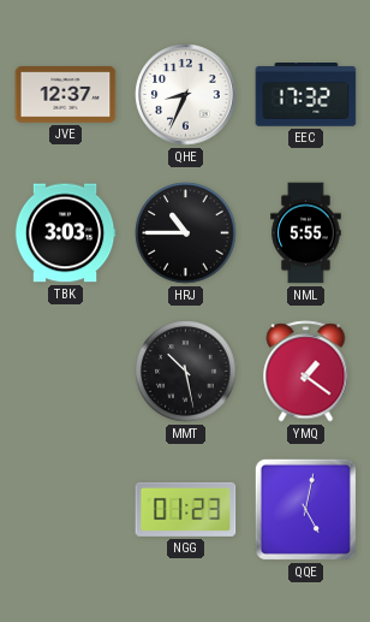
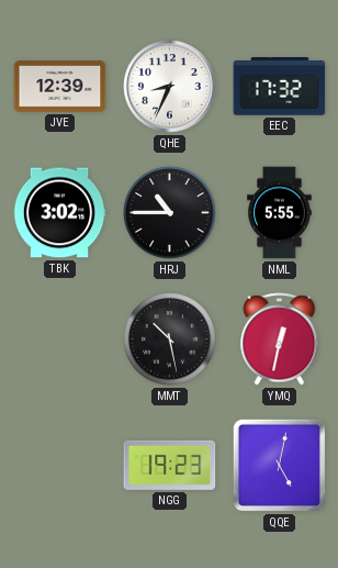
JVE: 12:37 -> 12:39
TBK: 3:03 -> 3:02
YMQ: 1:21 -> 12:32
NGG: 01:23 -> 19:23
